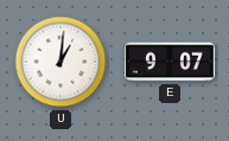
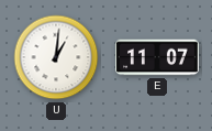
E: 9:07 -> 11:07
